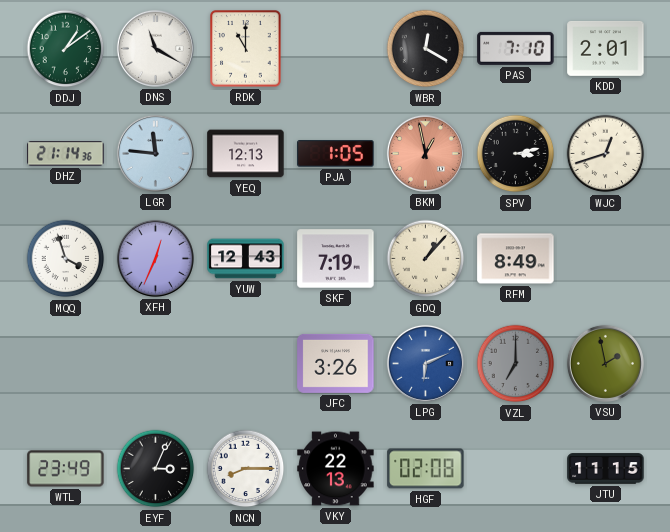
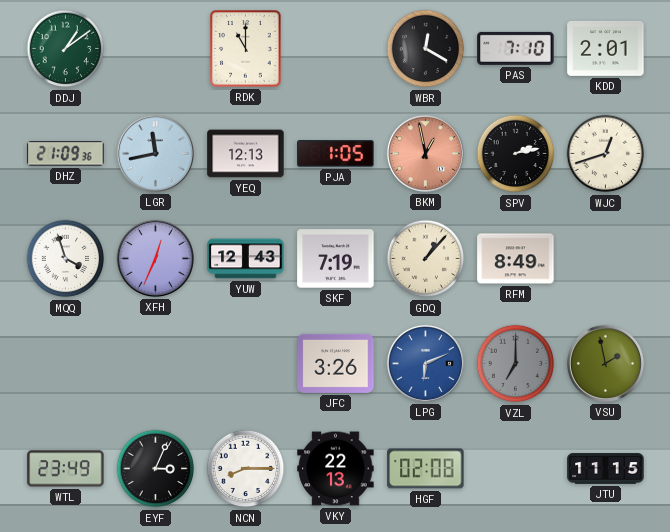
DNS: 11:20 -> none
DHZ: 21:14 -> 21:09
LGR: 11:46 -> 11:43
SPV: 3:13 -> 2:13
